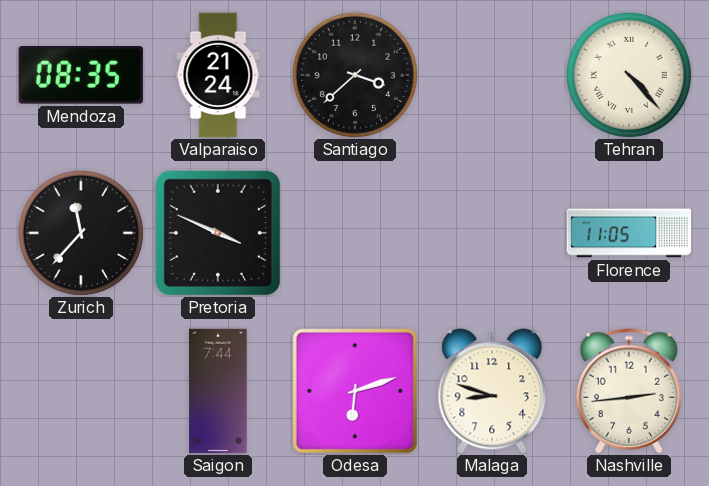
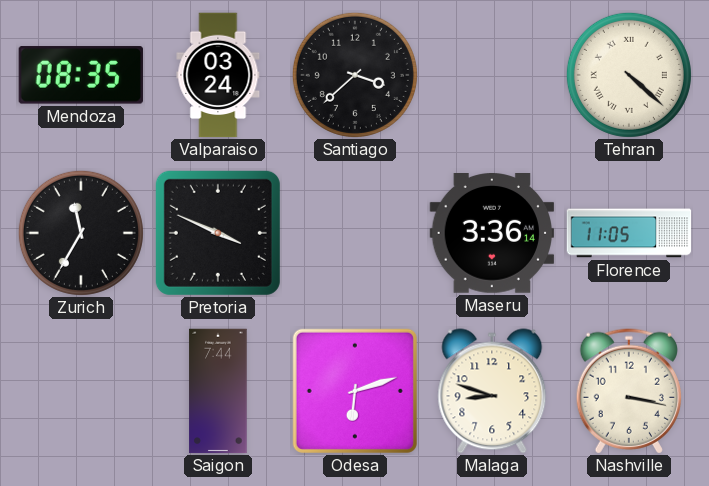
Valparaiso: 21:24 -> 03:24
Tehran: 4:23 -> 4:22
Zurich: 11:37 -> 11:35
Maseru: none -> 3:36
Nashville: 2:44 -> 3:17
